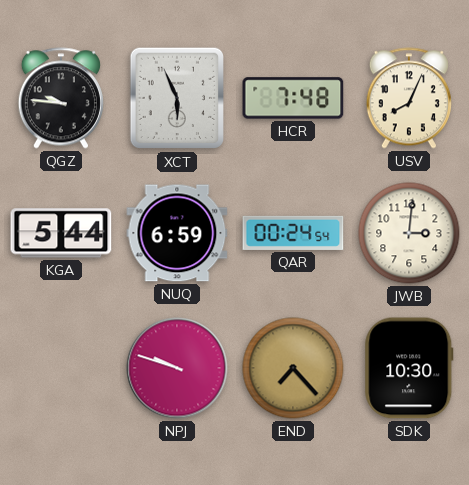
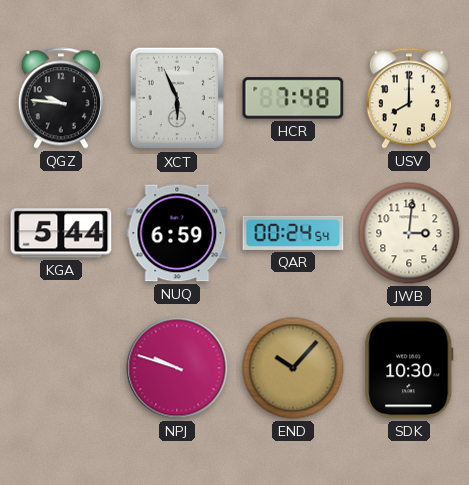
USV: 8:04 -> 8:00
END: 7:23 -> 10:07
